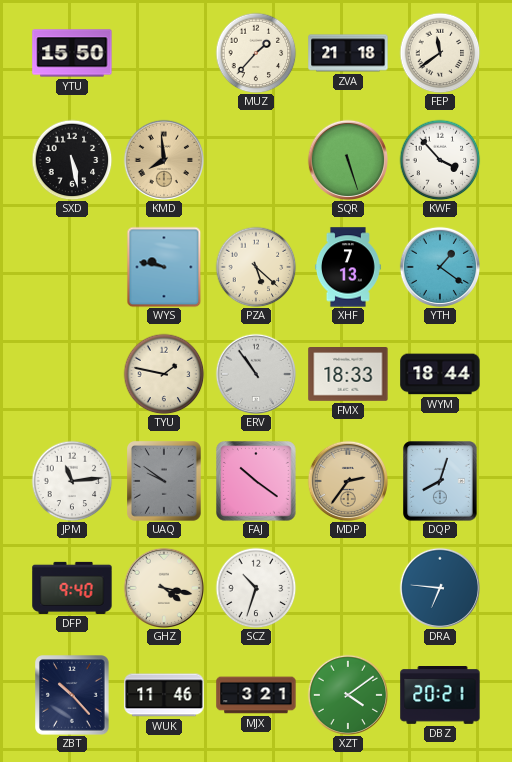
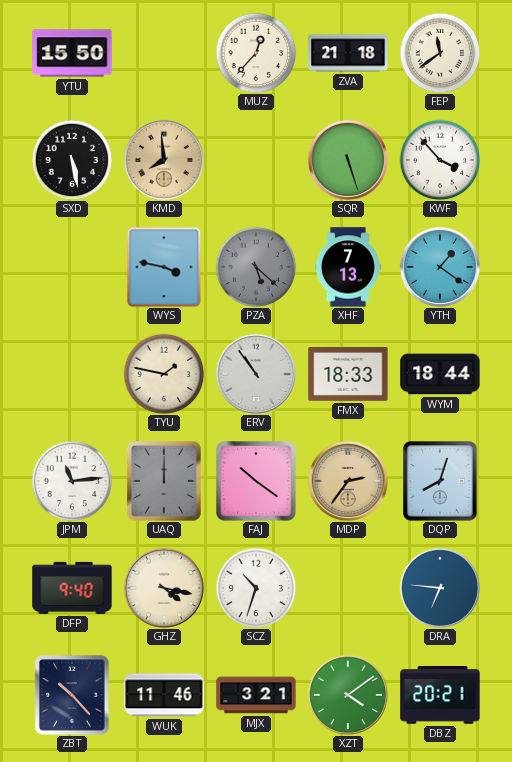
MUZ: 1:37 -> 12:37
WYS: 9:47 -> 3:47
PZA dial: cream -> grey
UAQ: 9:51 -> 12:00
